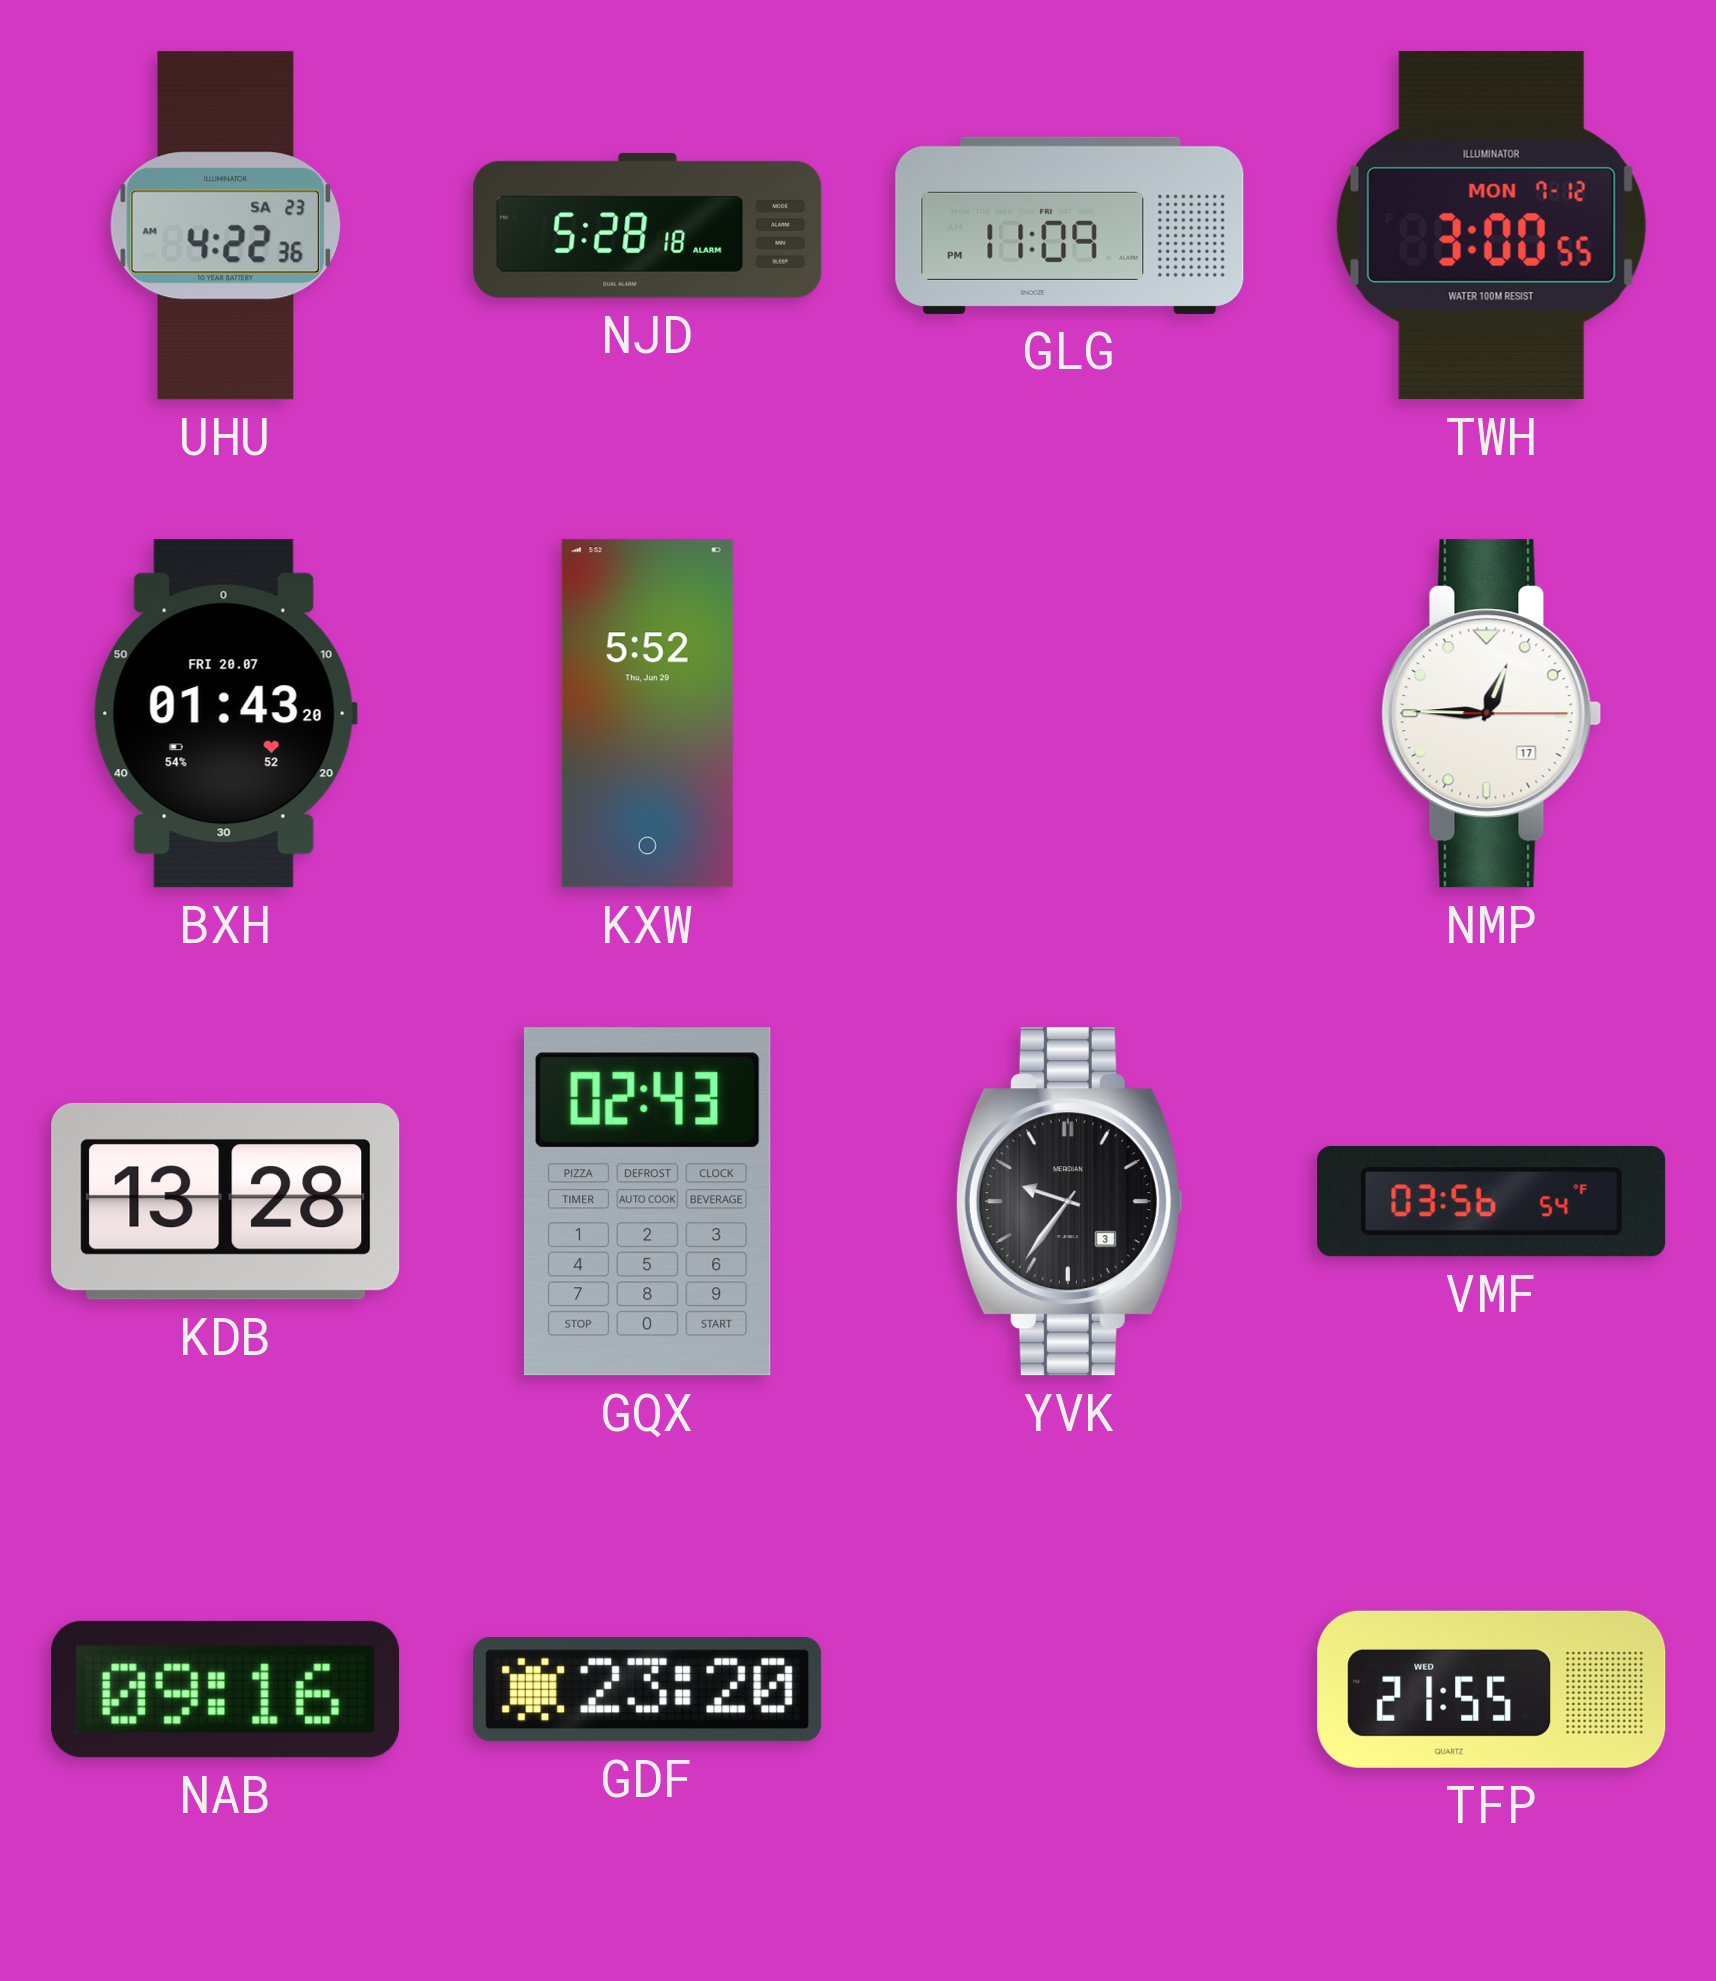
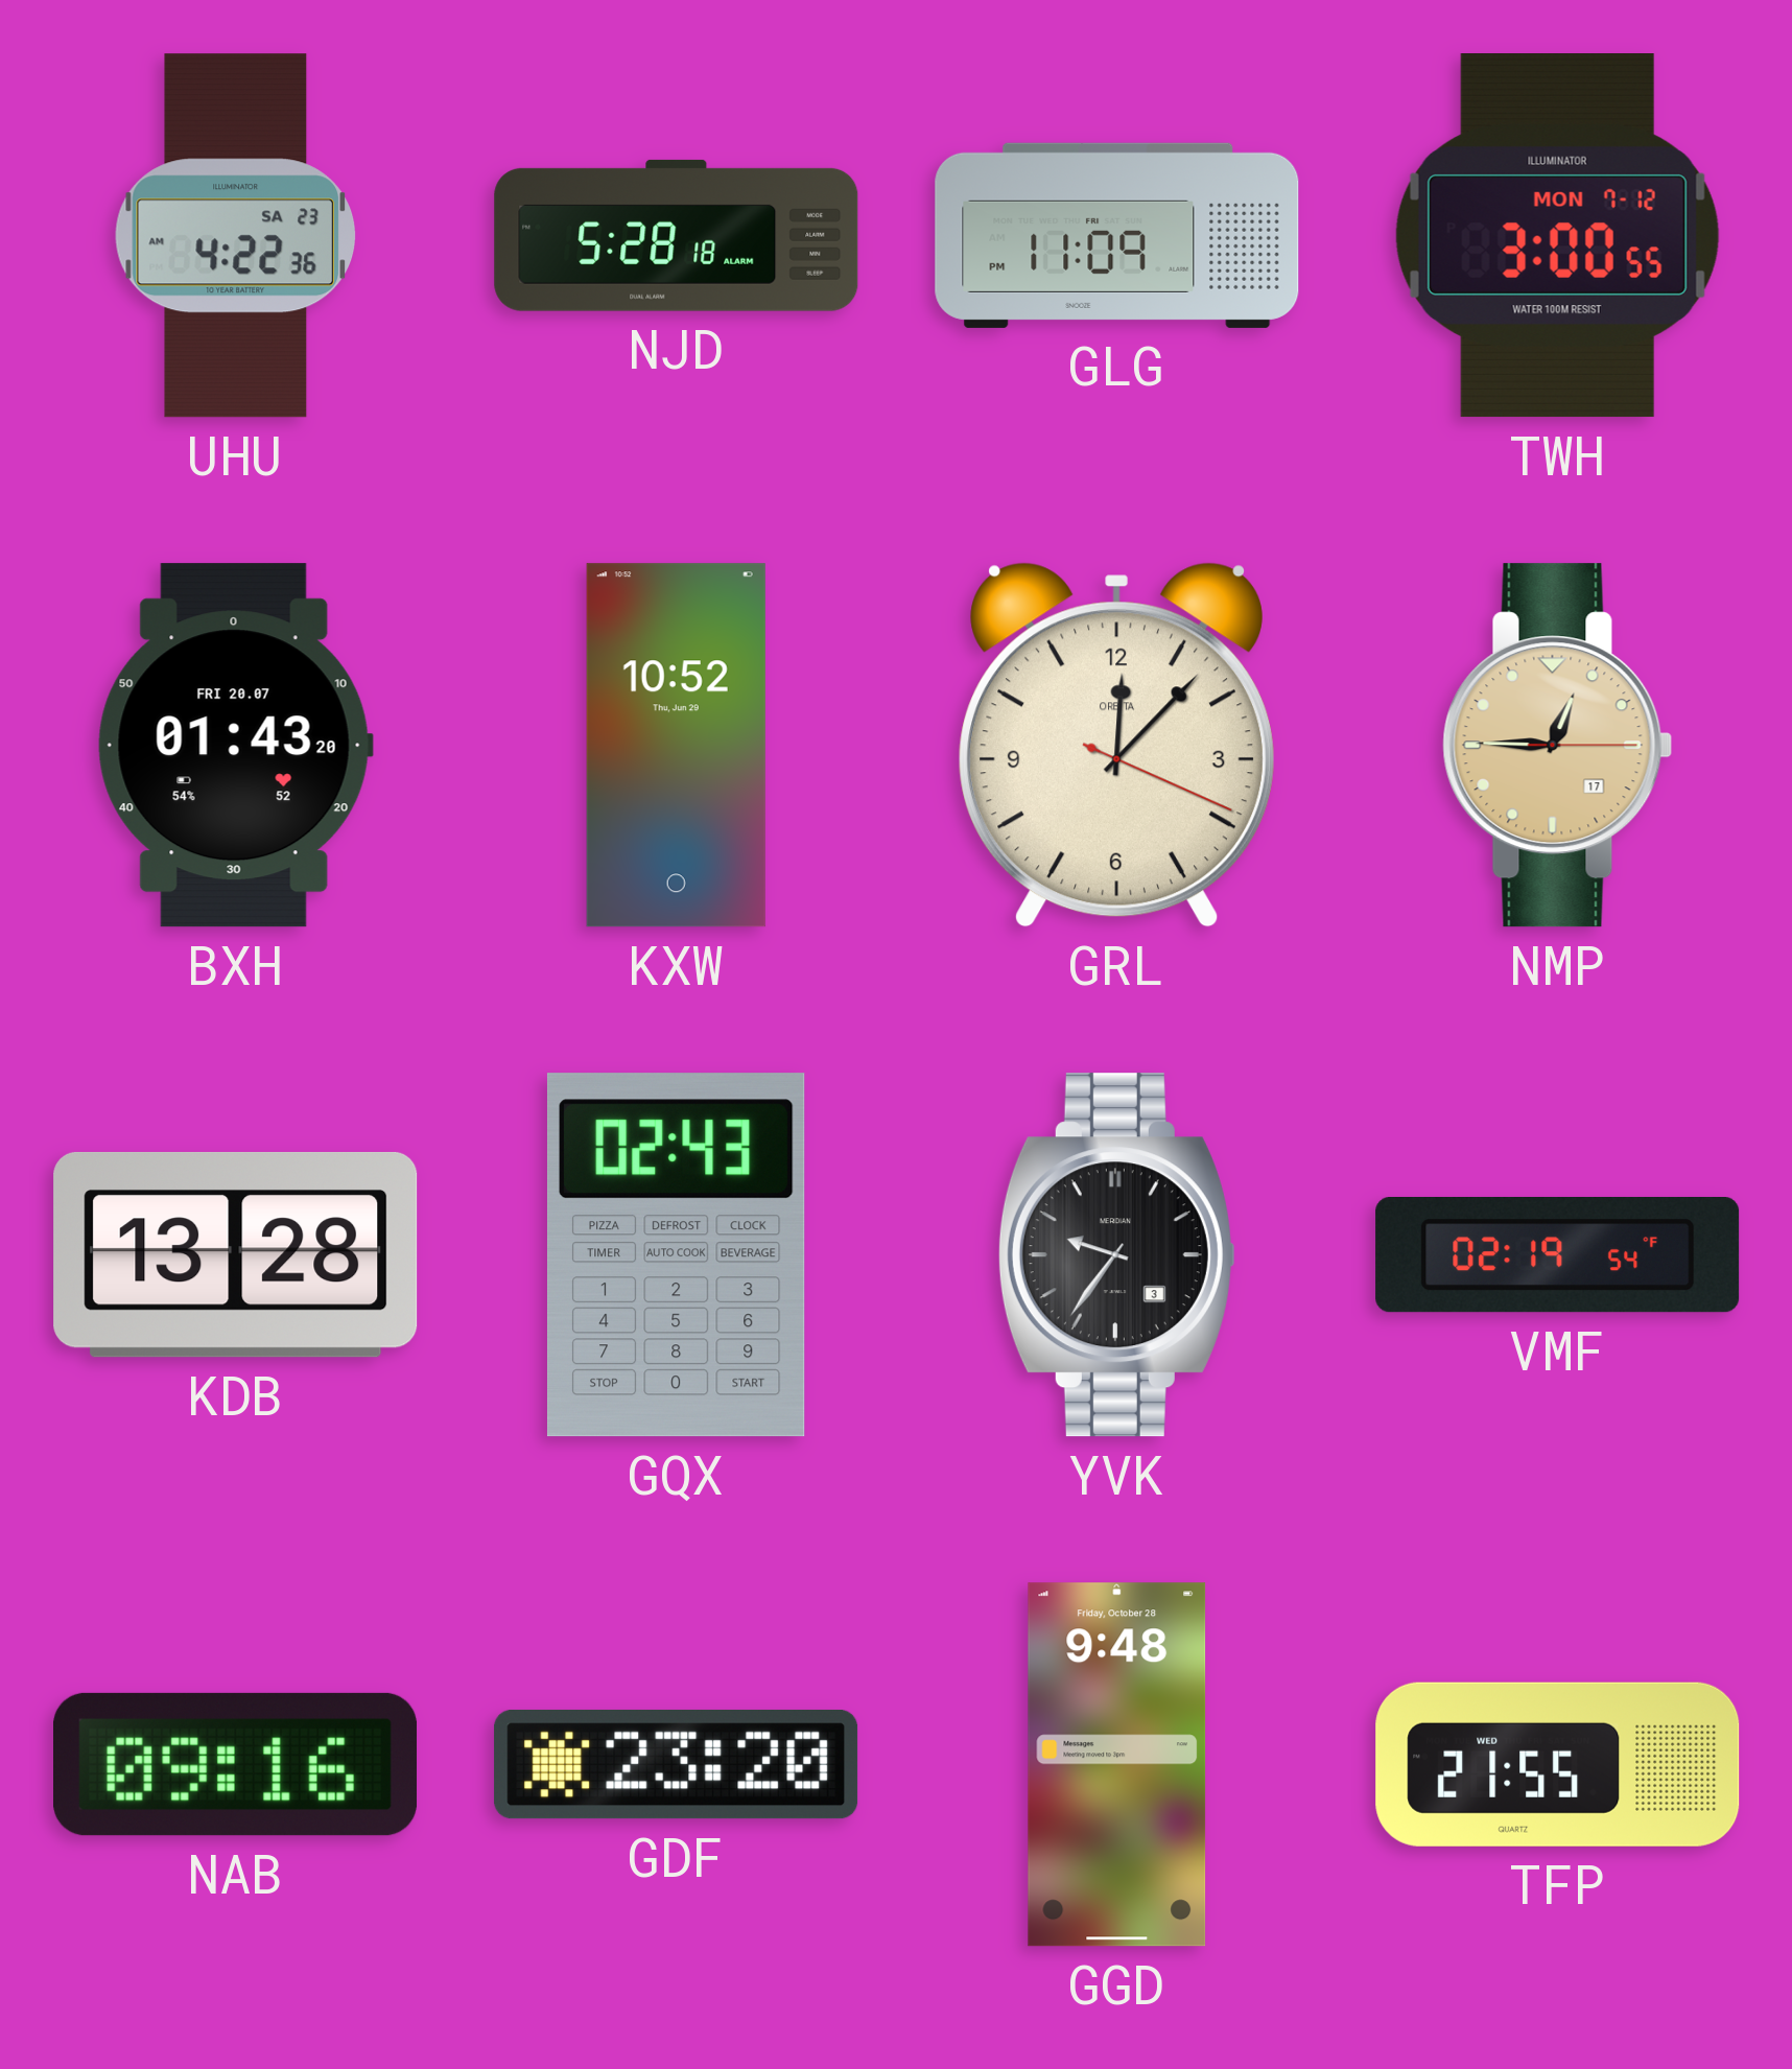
KXW: 5:52 -> 10:52
GRL: none -> 12:07
NMP dial: white -> champagne
VMF: 03:56 -> 02:19
GGD: none -> 9:48
